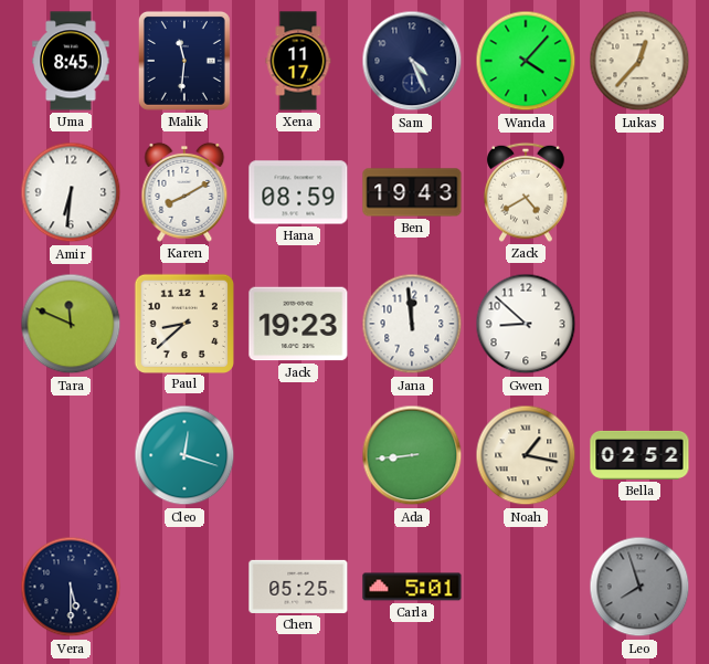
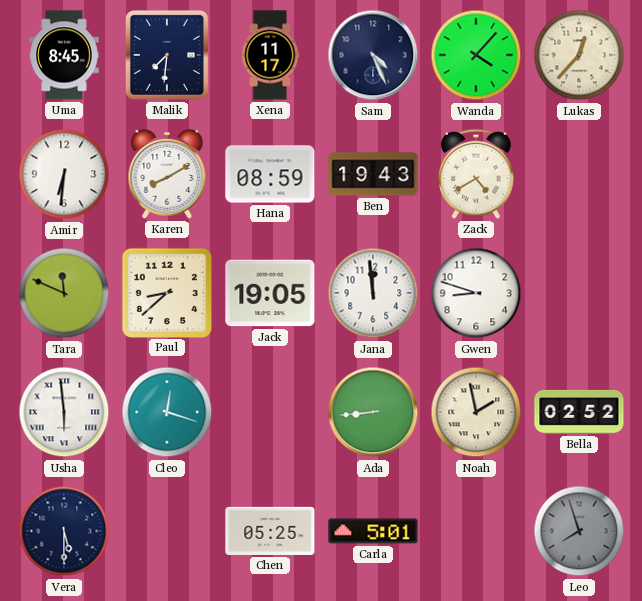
Malik: 11:31 -> 7:31
Jack: 19:23 -> 19:05
Gwen: 8:52 -> 8:48
Usha: none -> 5:59
Noah: 1:17 -> 1:58
